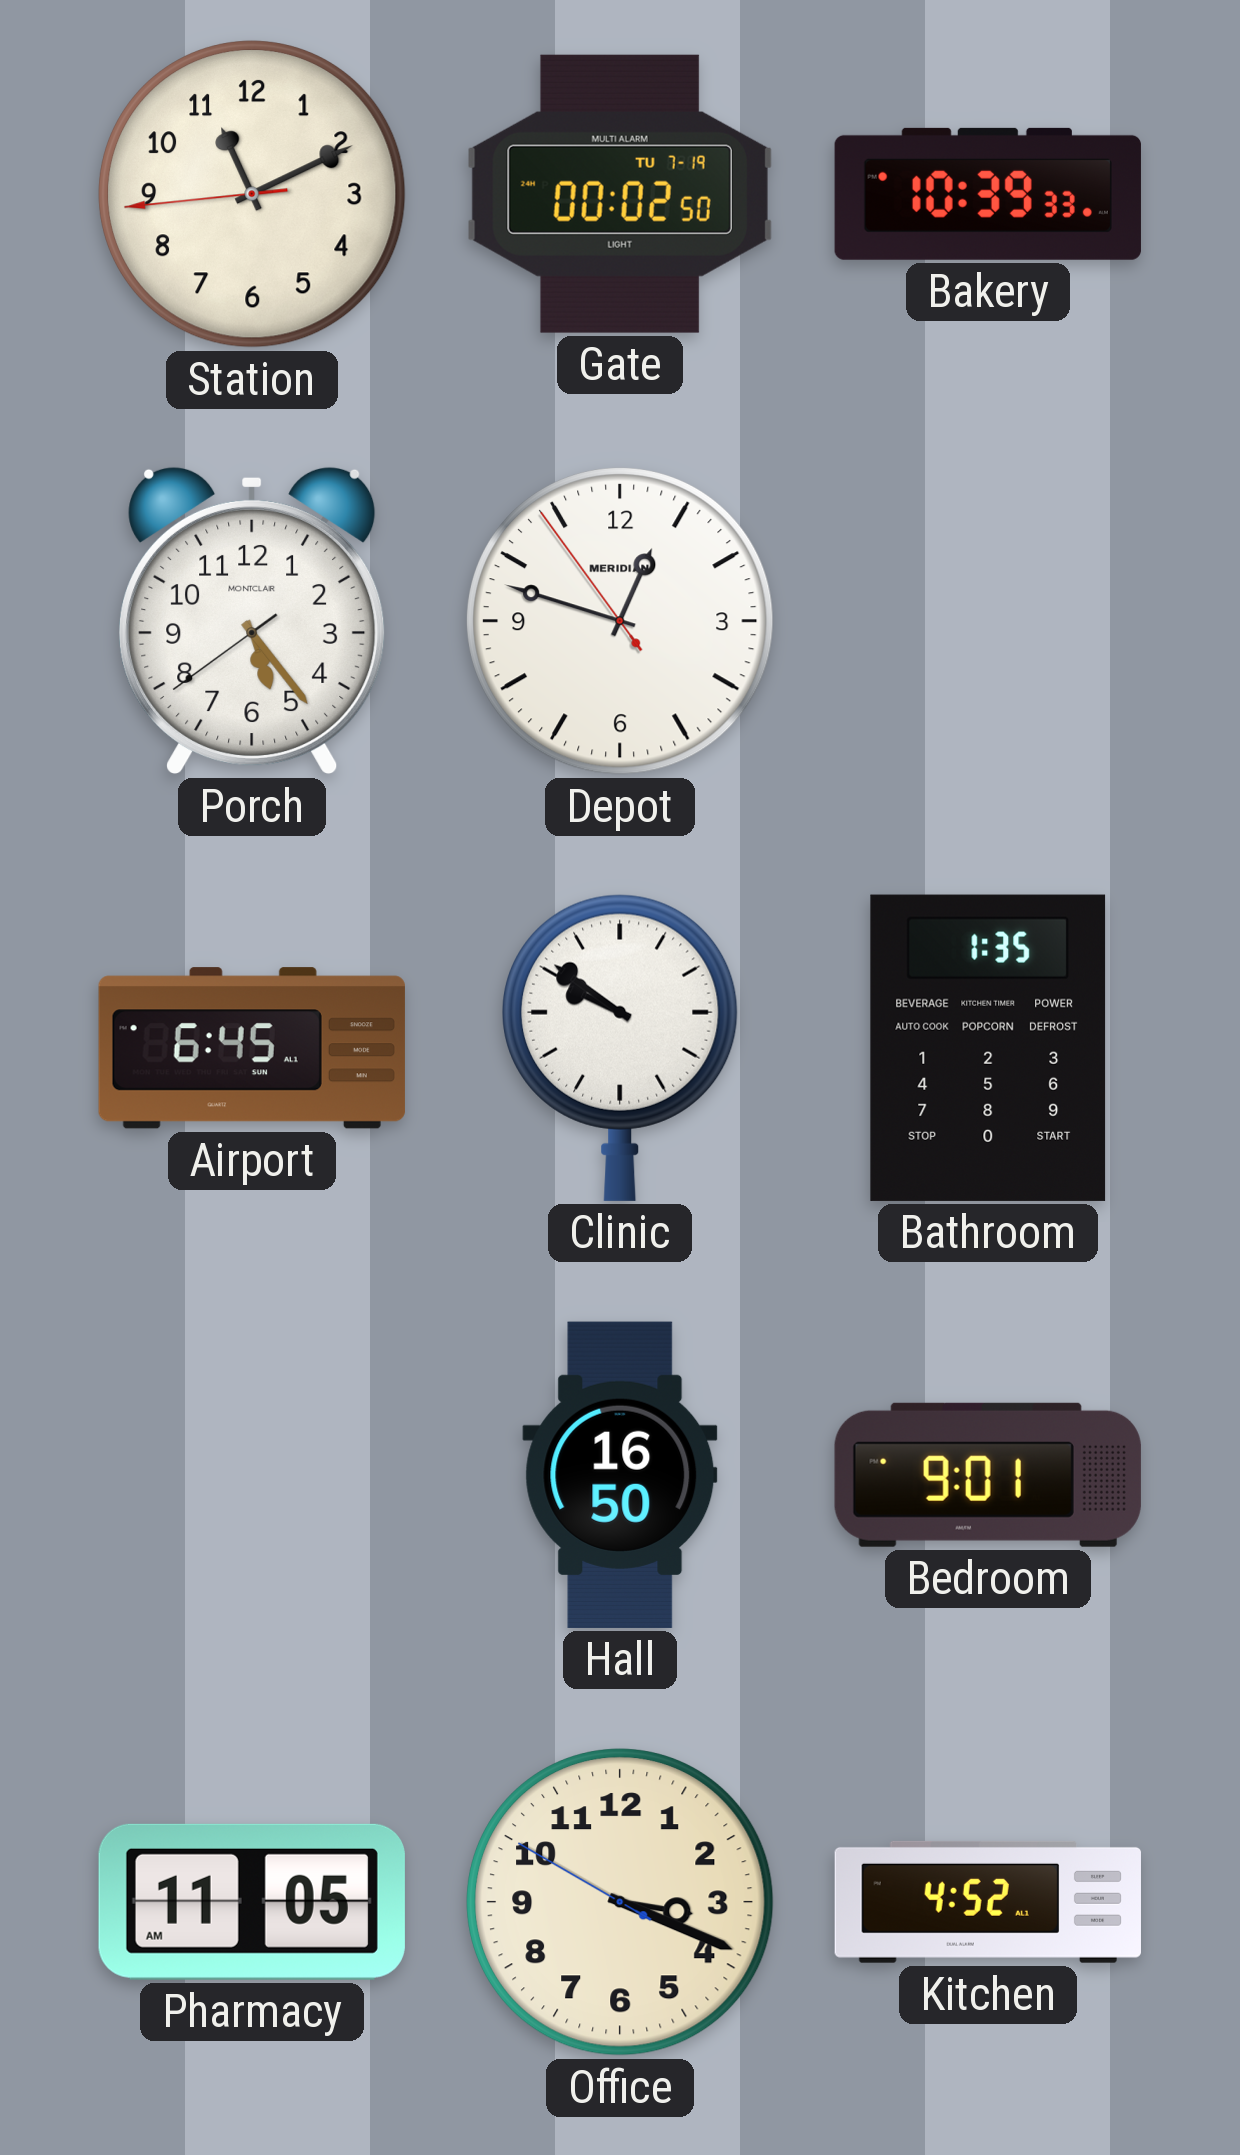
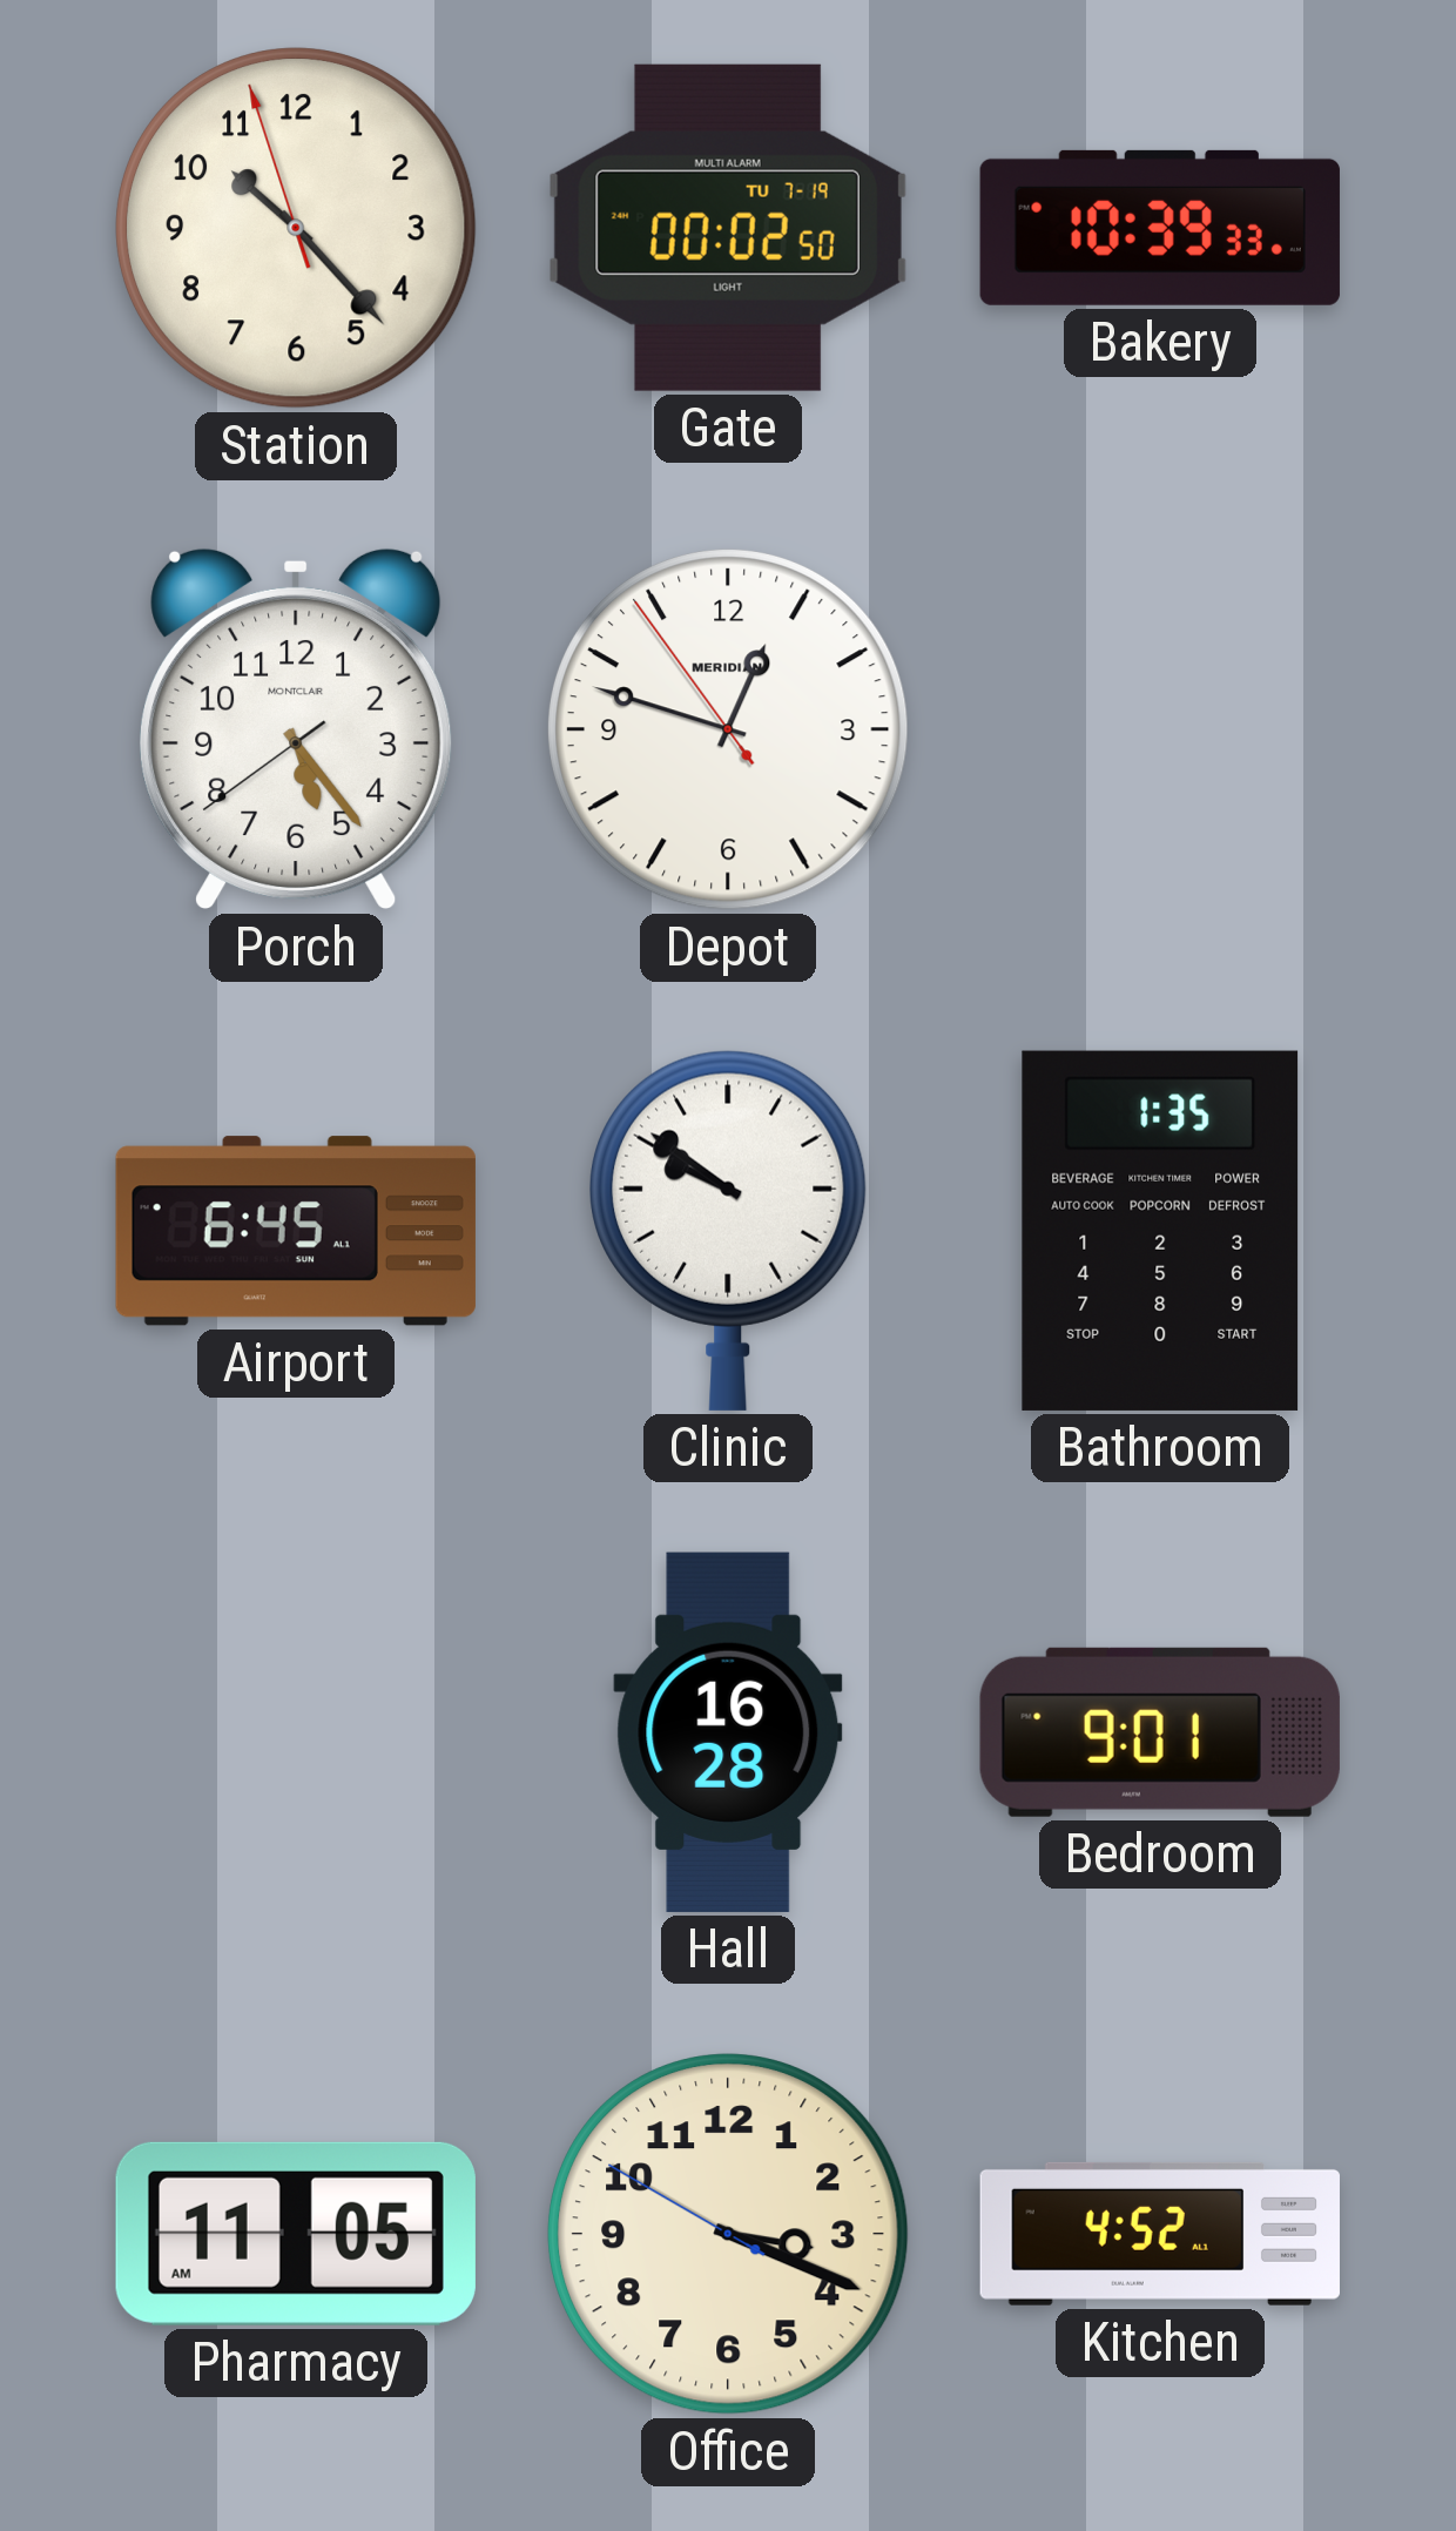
Station: 11:10 -> 10:22
Hall: 16:50 -> 16:28
